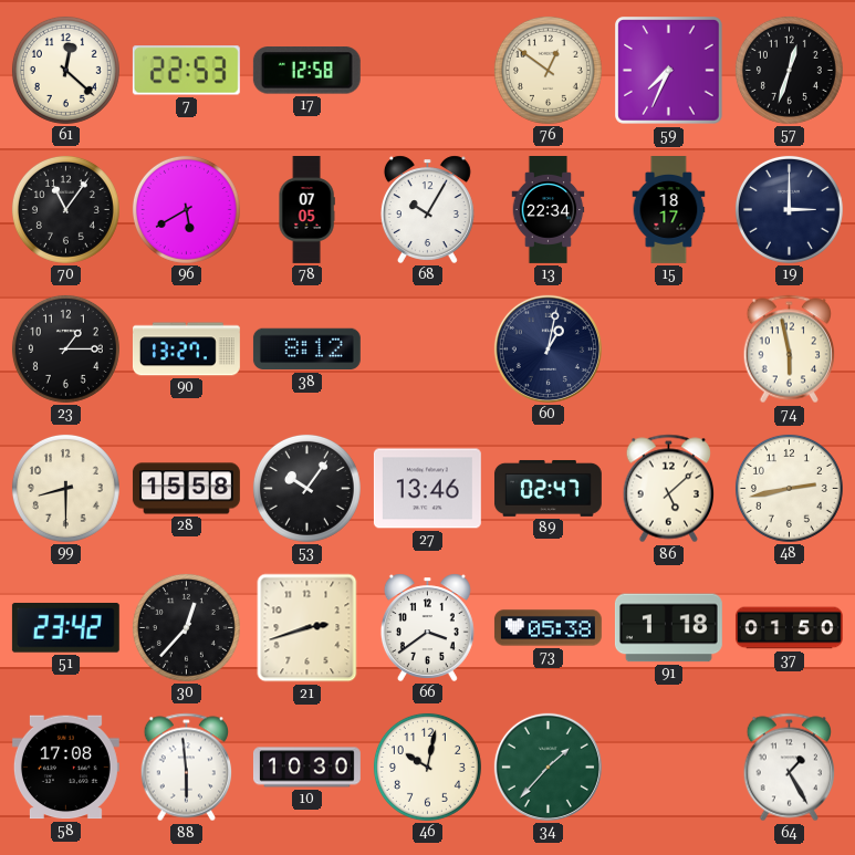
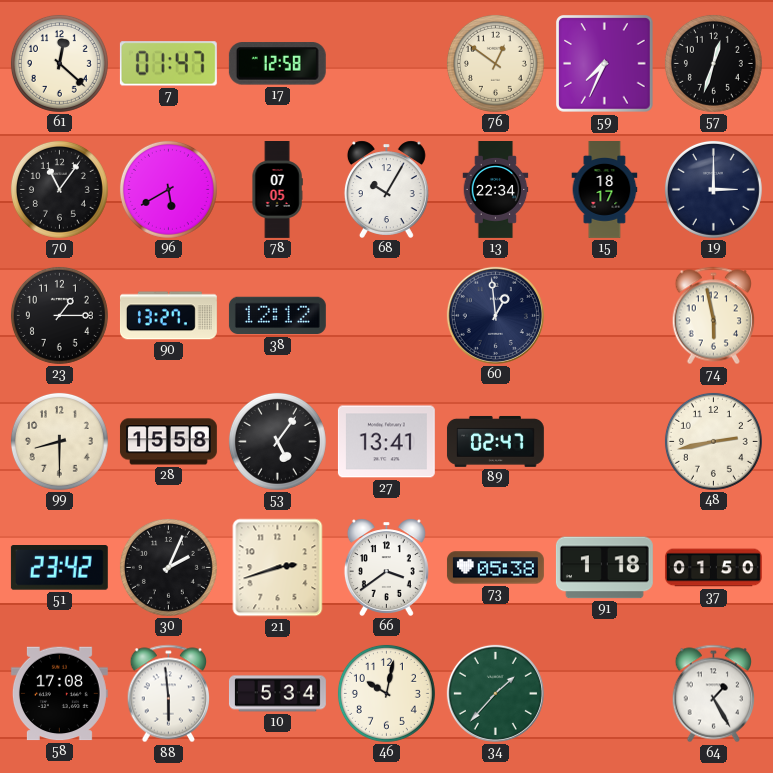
7: 22:53 -> 01:47
38: 8:12 -> 12:12
60: 1:02 -> 12:59
53: 10:06 -> 5:06
27: 13:46 -> 13:41
86: 5:08 -> none
30: 12:37 -> 2:04
10: 10:30 -> 5:34
